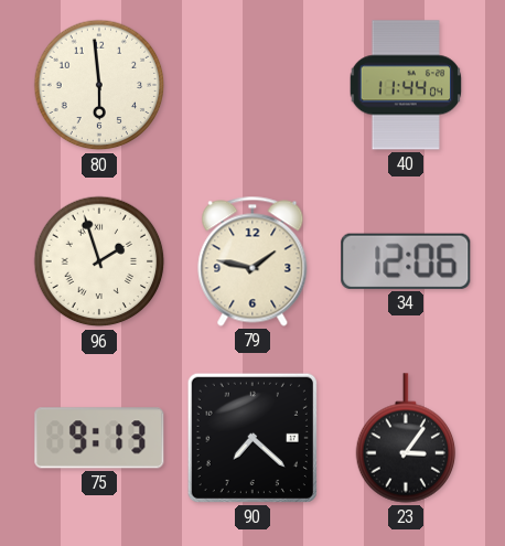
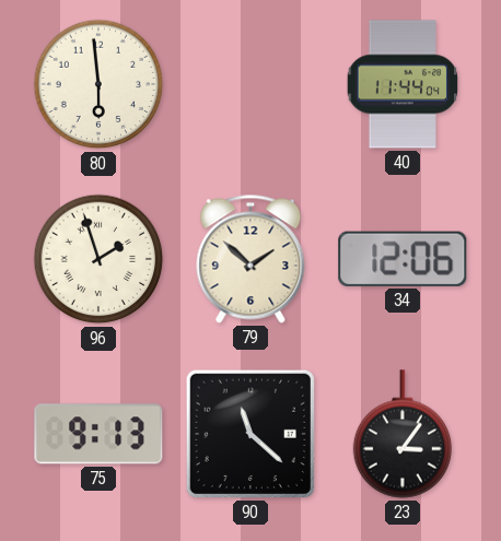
79: 1:47 -> 1:52
90: 7:22 -> 11:22
